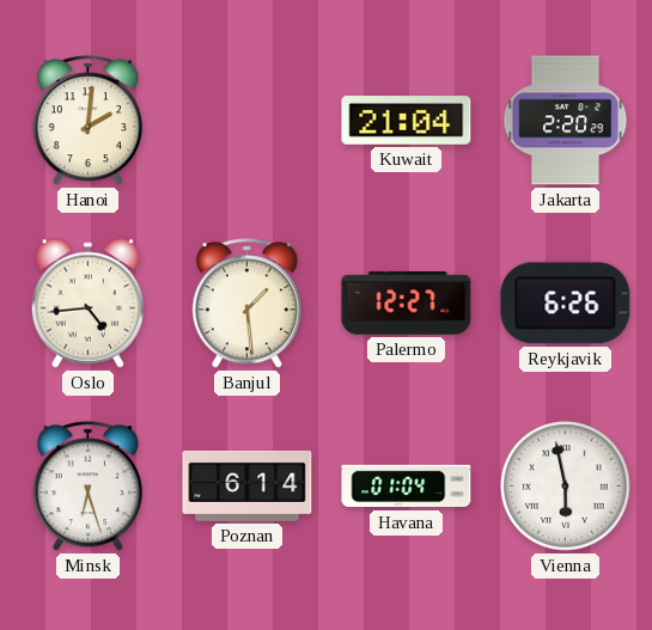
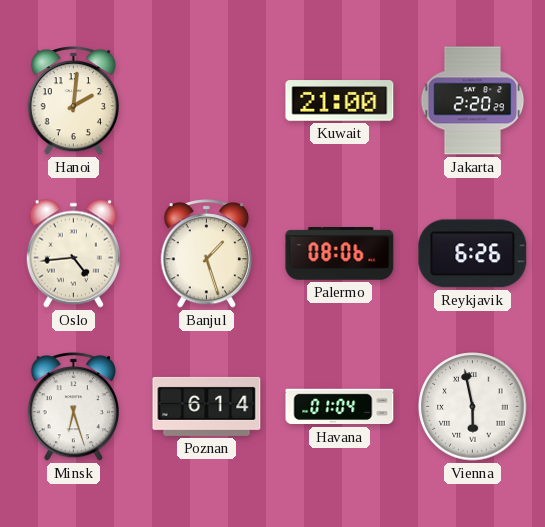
Kuwait: 21:04 -> 21:00
Banjul: 1:29 -> 1:27
Palermo: 12:27 -> 08:06
